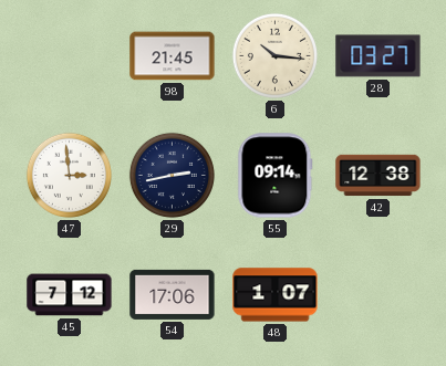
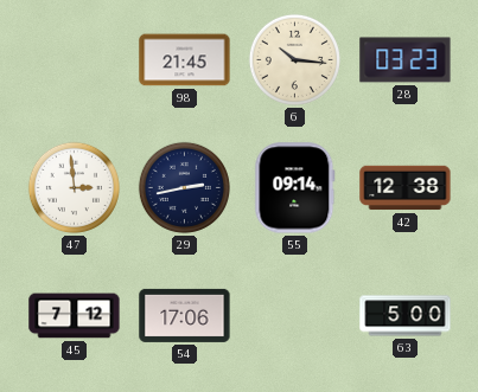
28: 03:27 -> 03:23
48: 1:07 -> none
63: none -> 5:00
